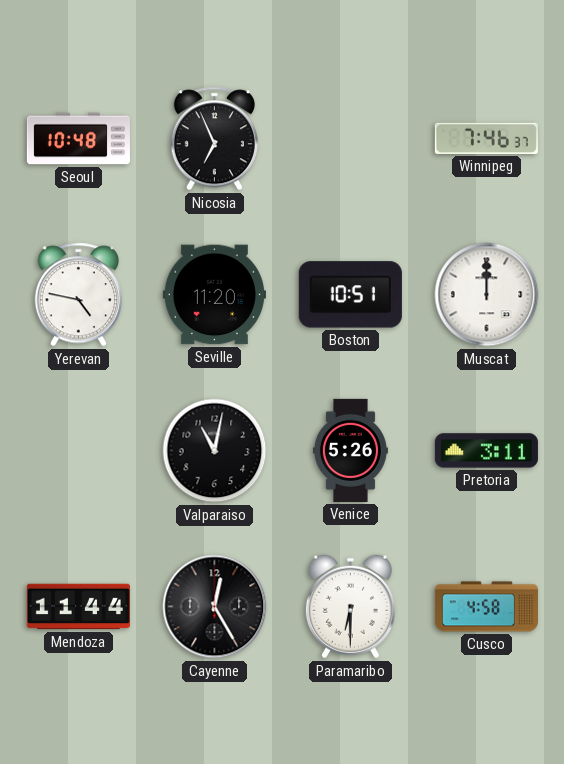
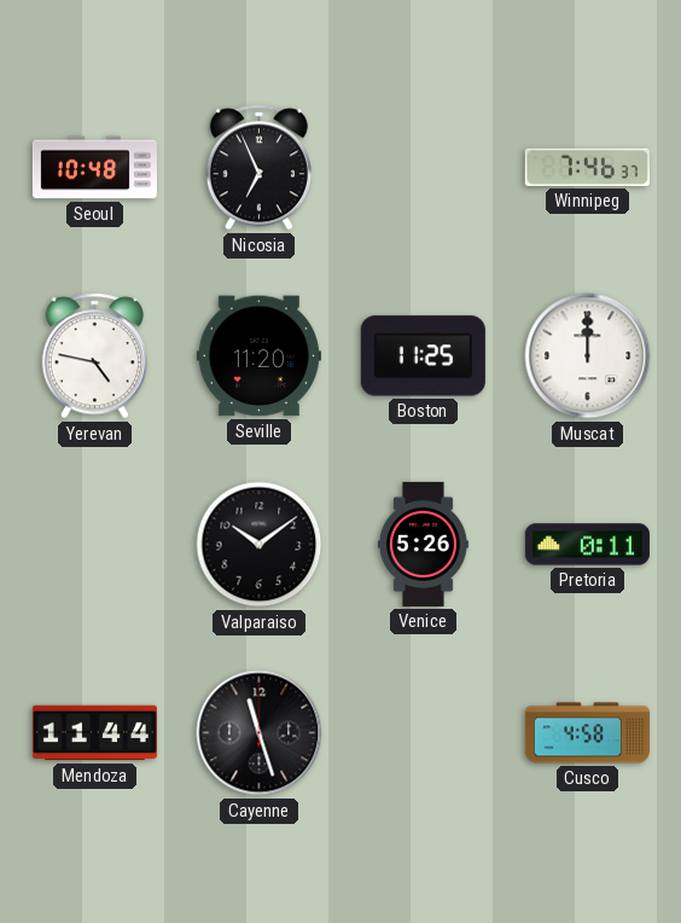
Boston: 10:51 -> 11:25
Valparaiso: 11:02 -> 10:09
Pretoria: 3:11 -> 0:11
Cayenne: 12:25 -> 11:27
Paramaribo: 6:30 -> none
